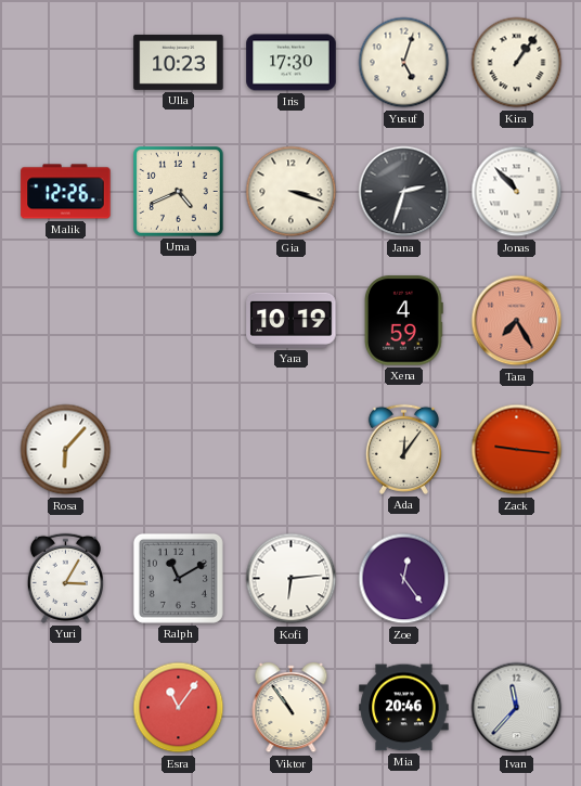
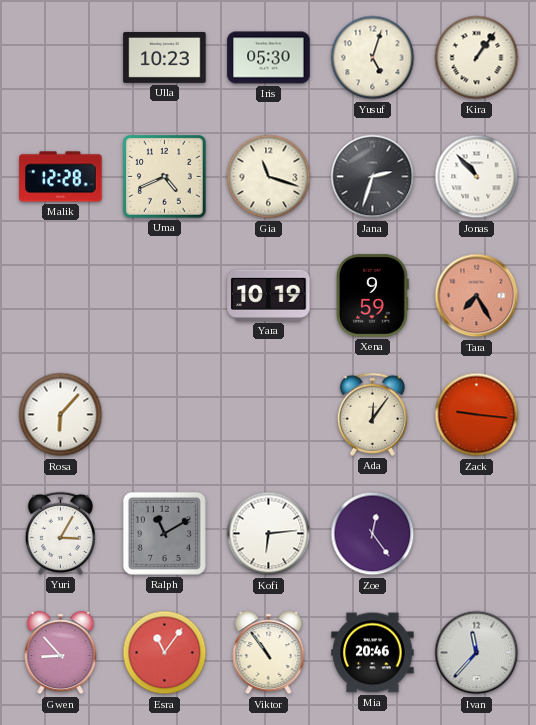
Iris: 17:30 -> 05:30
Malik: 12:26 -> 12:28
Gia: 3:18 -> 11:18
Xena: 4:59 -> 9:59
Gwen: none -> 8:53
